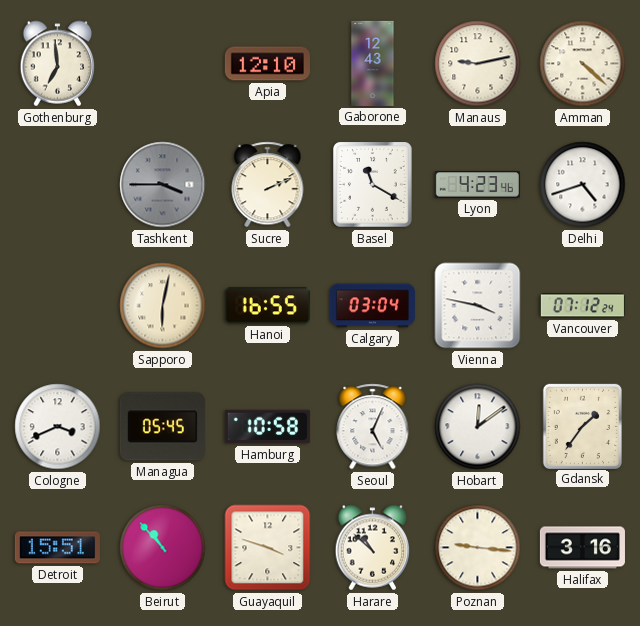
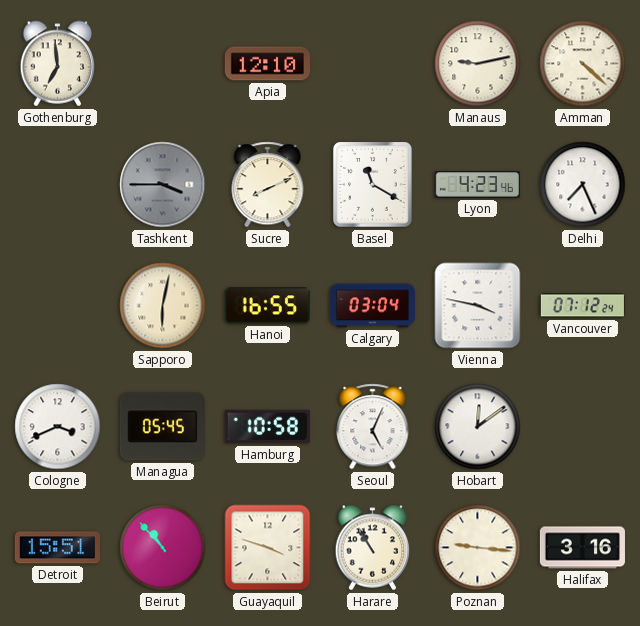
Gaborone: 12:43 -> none
Sucre: 2:11 -> 8:11
Delhi: 4:42 -> 7:26
Gdansk: 1:36 -> none
Harare: 10:52 -> 10:55
